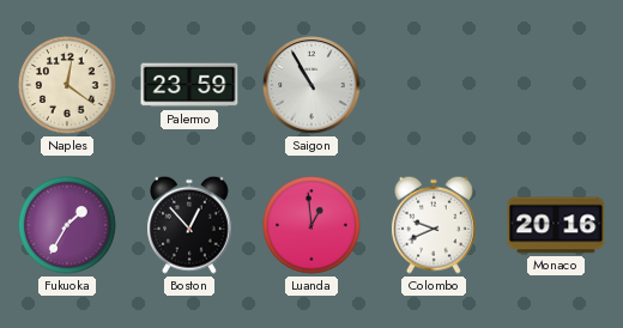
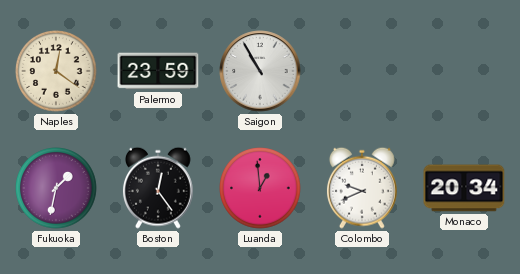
Fukuoka: 1:35 -> 1:32
Boston: 12:53 -> 12:24
Monaco: 20:16 -> 20:34
